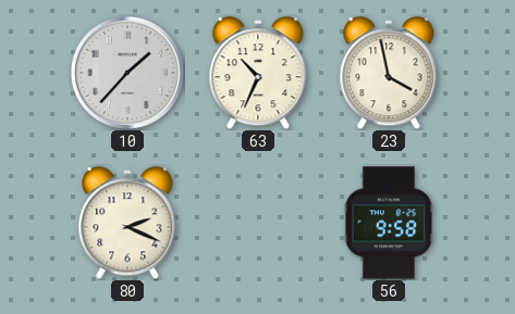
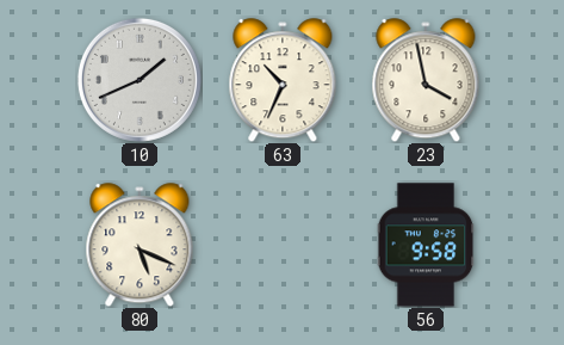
10: 1:37 -> 1:41
80: 2:19 -> 5:19
